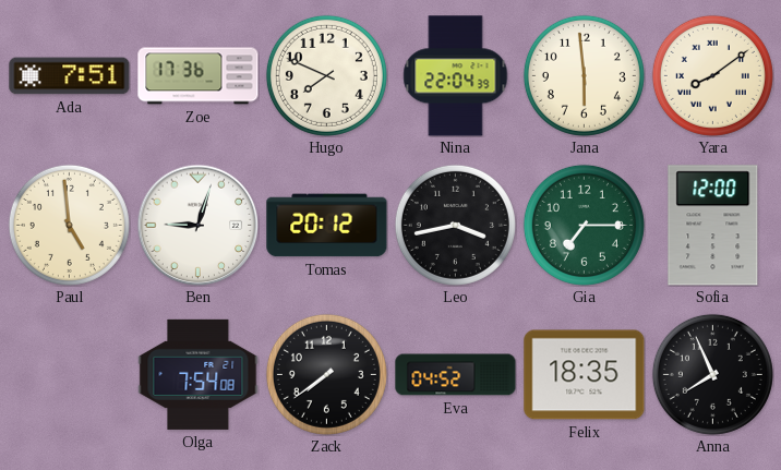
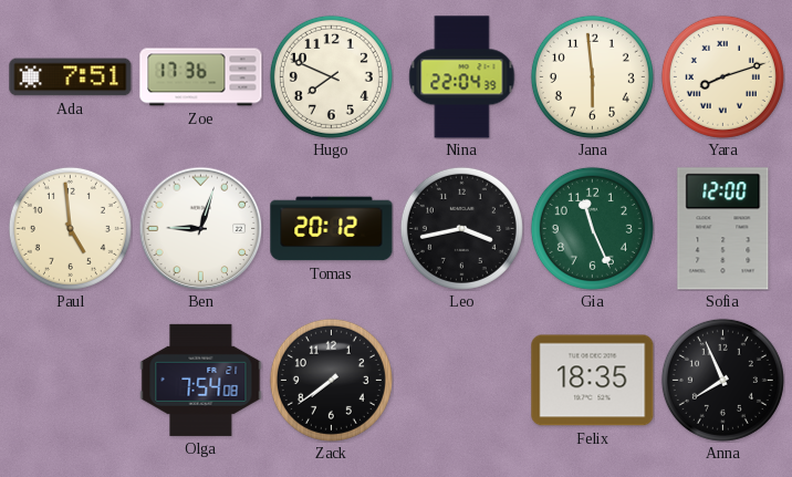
Yara: 8:09 -> 8:12
Gia: 7:15 -> 11:26
Eva: 04:52 -> none
